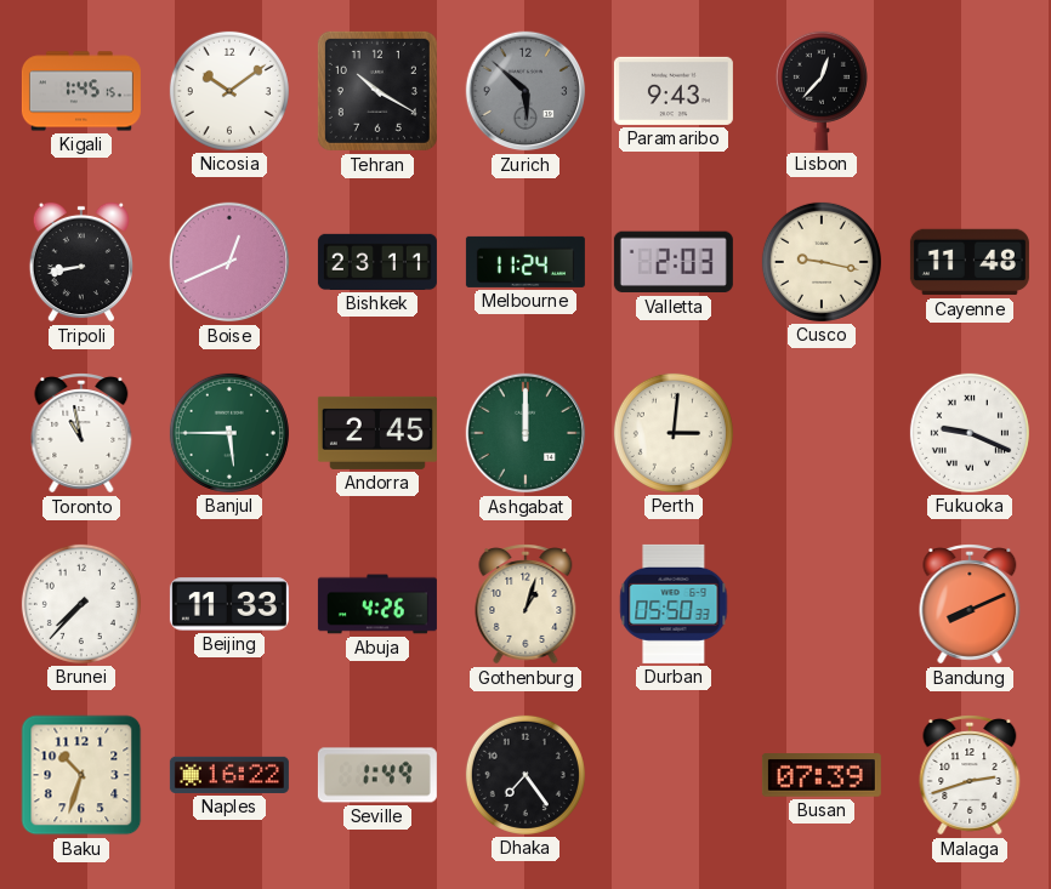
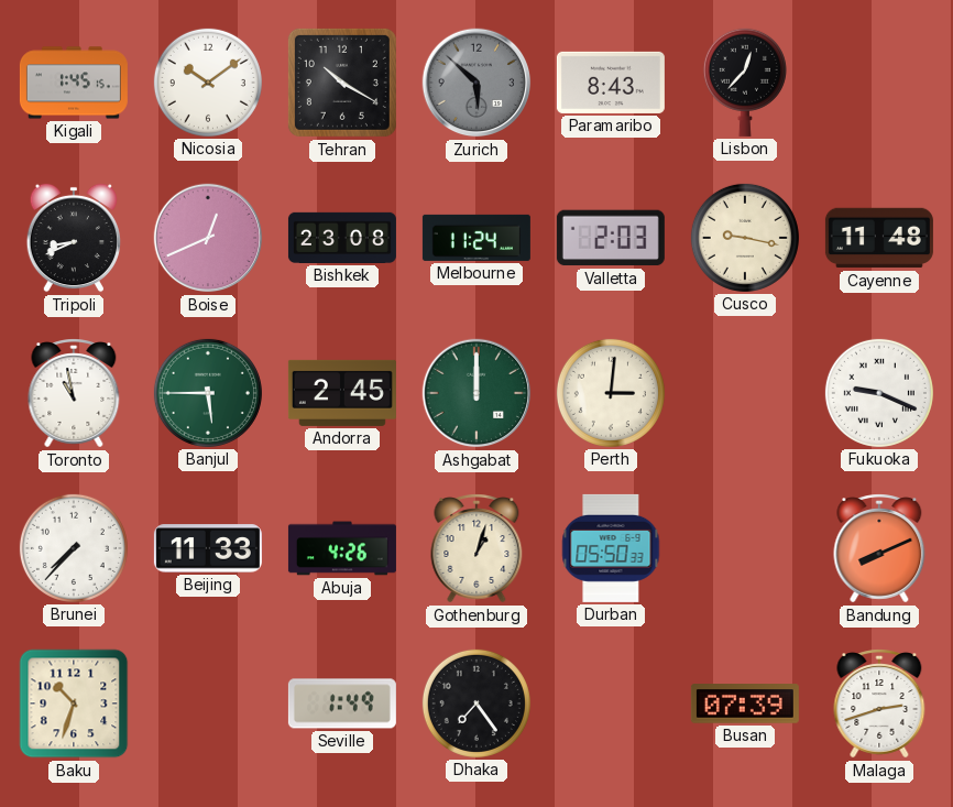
Paramaribo: 9:43 -> 8:43
Tripoli: 8:43 -> 8:41
Bishkek: 23:11 -> 23:08
Naples: 16:22 -> none
